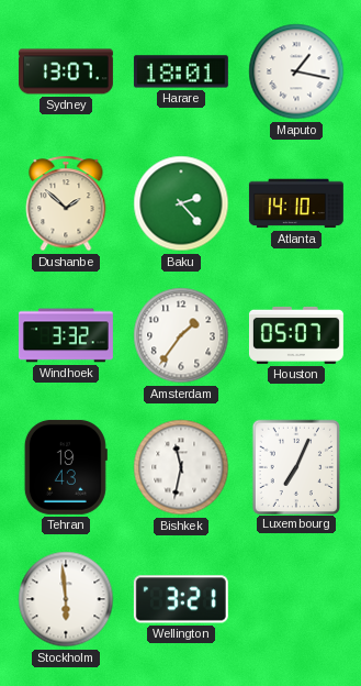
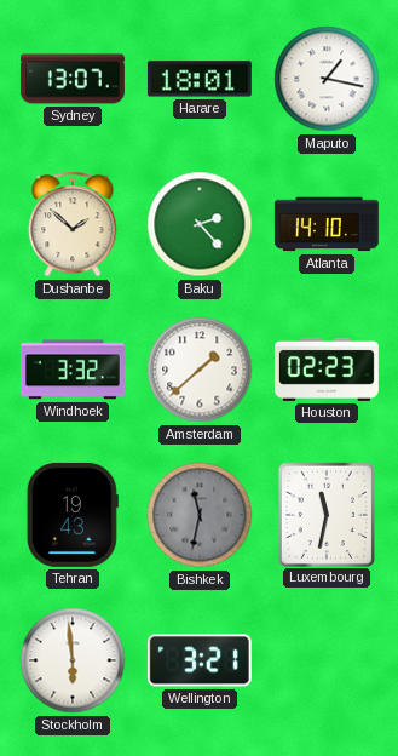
Amsterdam: 1:36 -> 1:38
Houston: 05:07 -> 02:23
Bishkek dial: white -> grey
Luxembourg: 7:04 -> 11:32
